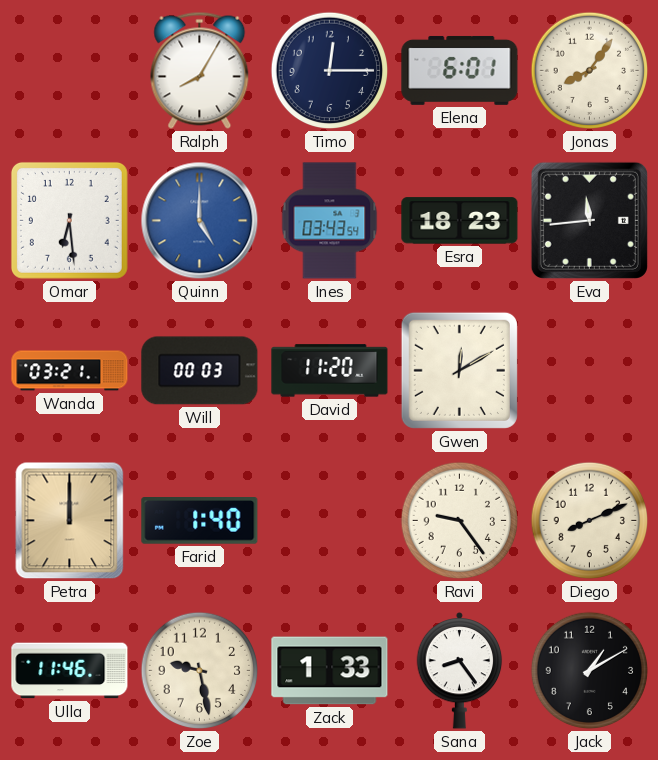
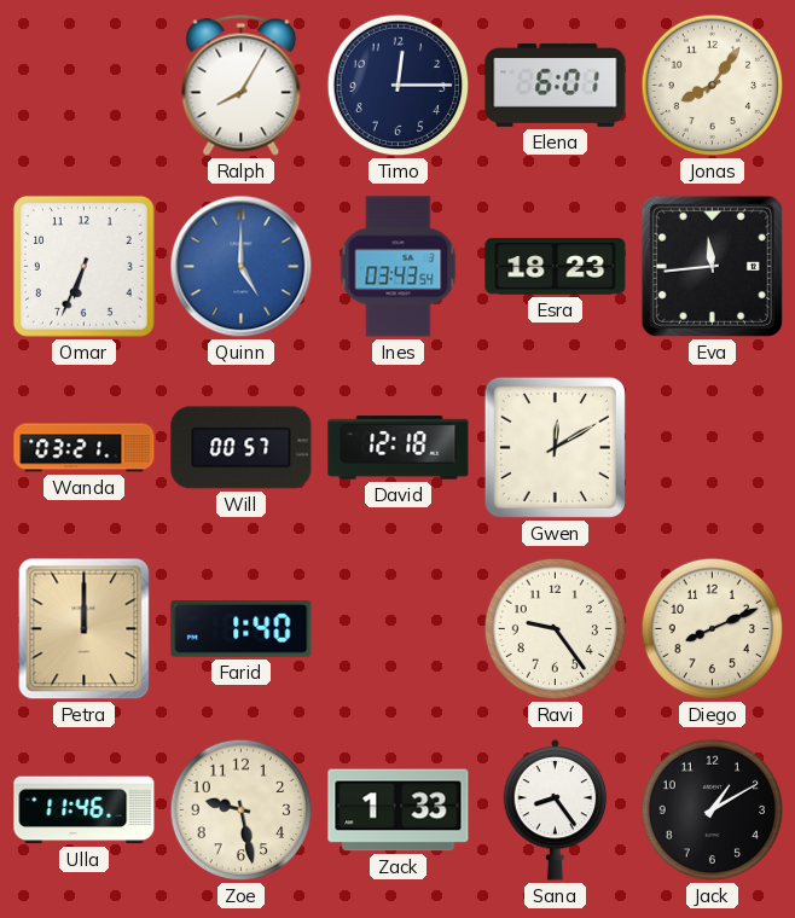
Omar: 6:29 -> 6:34
Will: 00:03 -> 00:57
David: 11:20 -> 12:18
